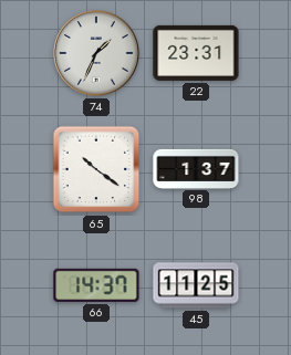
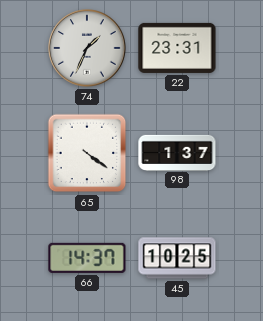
65: 10:21 -> 4:21
45: 11:25 -> 10:25
